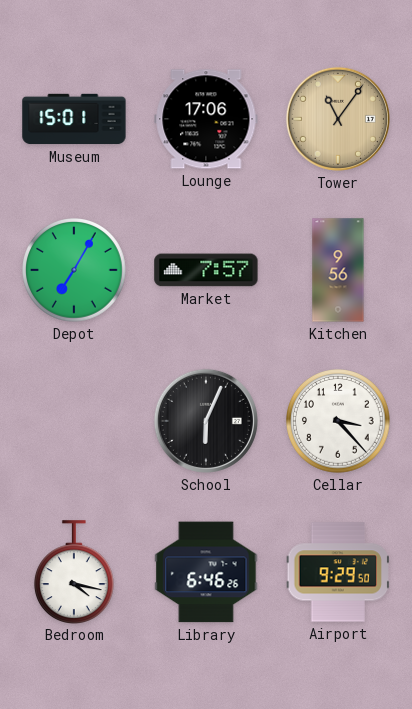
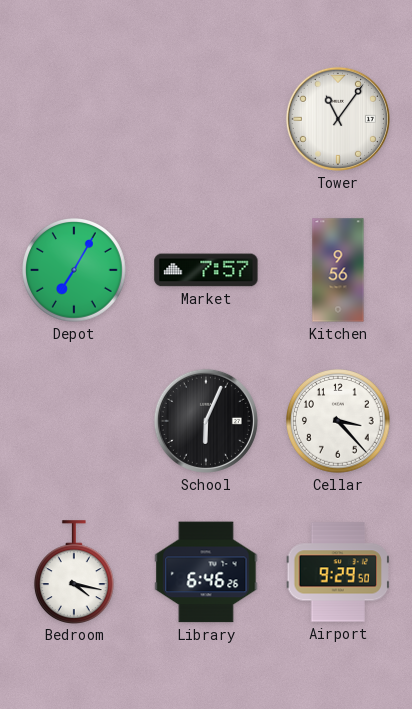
Museum: 15:01 -> none
Lounge: 17:06 -> none
Tower dial: champagne -> white
